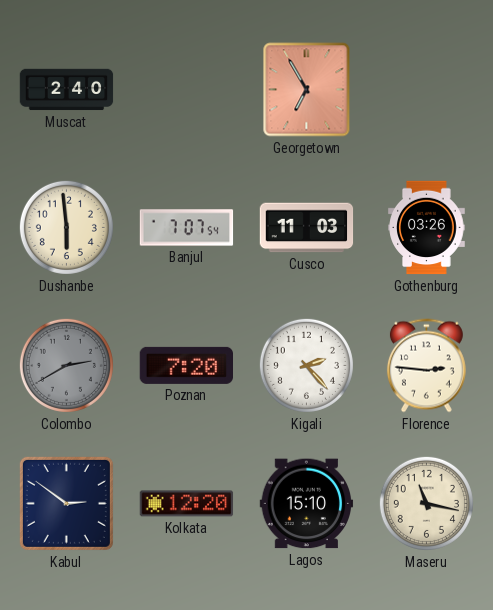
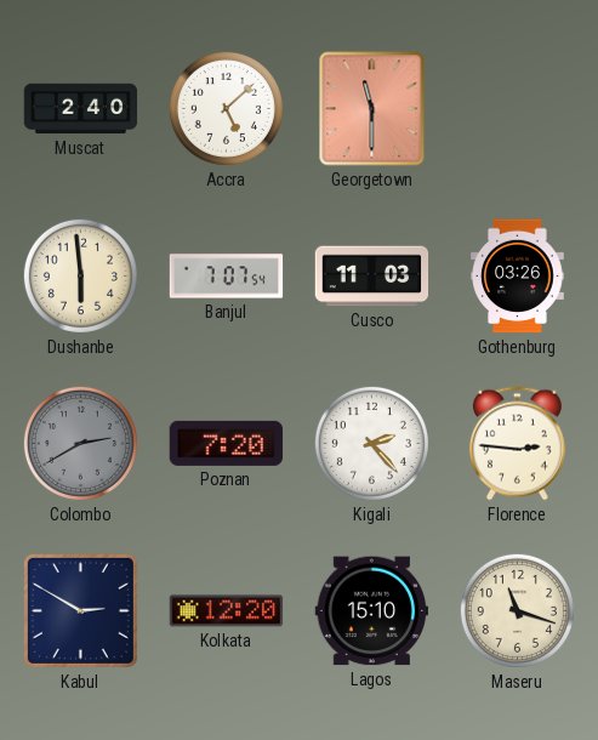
Accra: none -> 5:08
Georgetown: 6:55 -> 11:30
Kabul: 2:51 -> 2:50
Maseru: 11:17 -> 11:18
